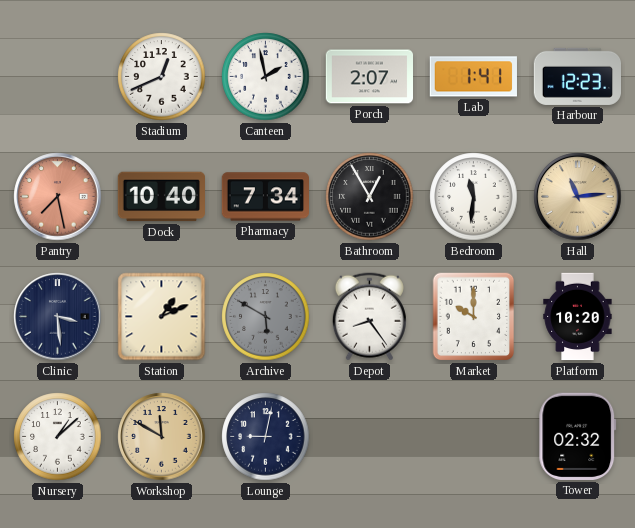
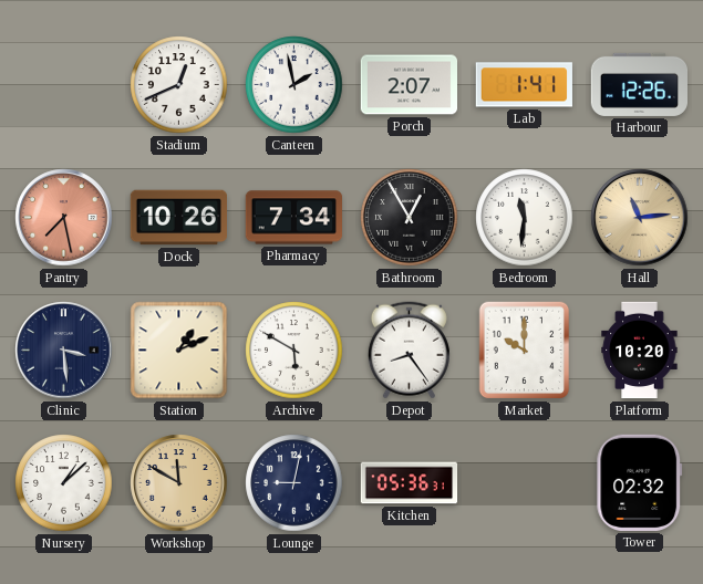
Harbour: 12:23 -> 12:26
Dock: 10:40 -> 10:26
Archive dial: grey -> white
Kitchen: none -> 05:36
